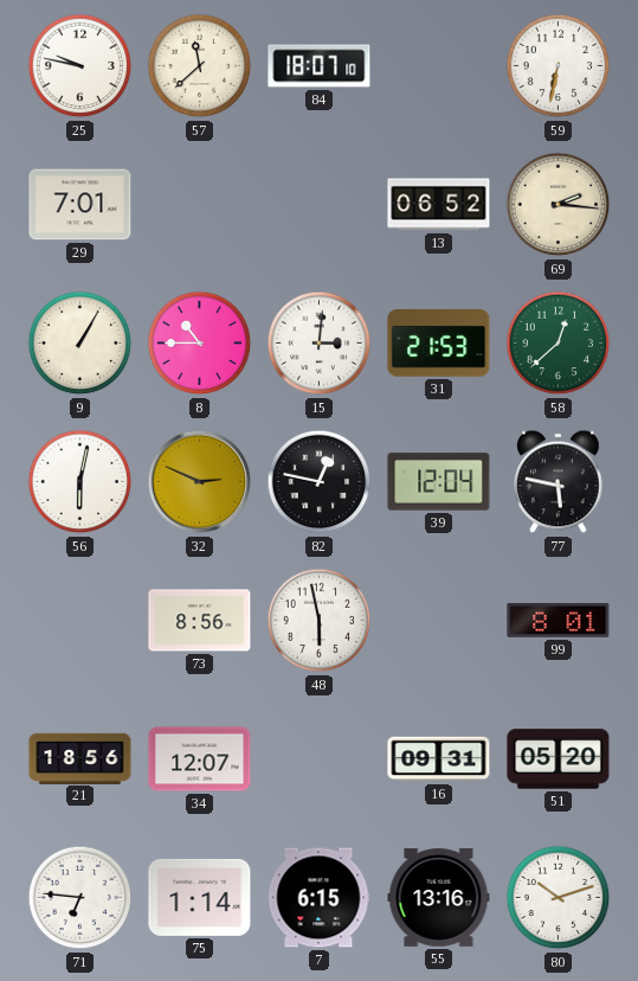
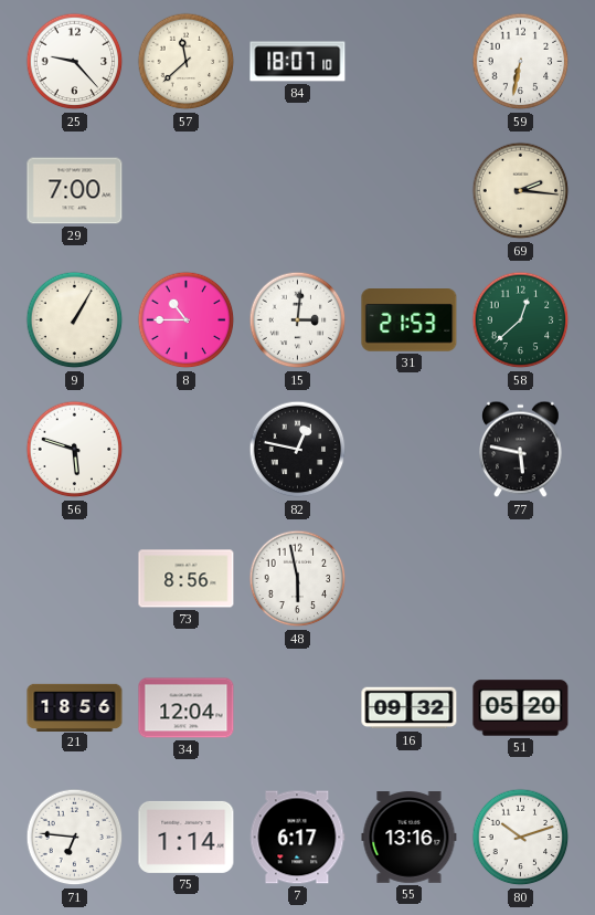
25: 9:47 -> 9:23
29: 7:01 -> 7:00
13: 06:52 -> none
56: 6:02 -> 5:48
32: 2:49 -> none
39: 12:04 -> none
99: 8:01 -> none
34: 12:07 -> 12:04
16: 09:31 -> 09:32
7: 6:15 -> 6:17
